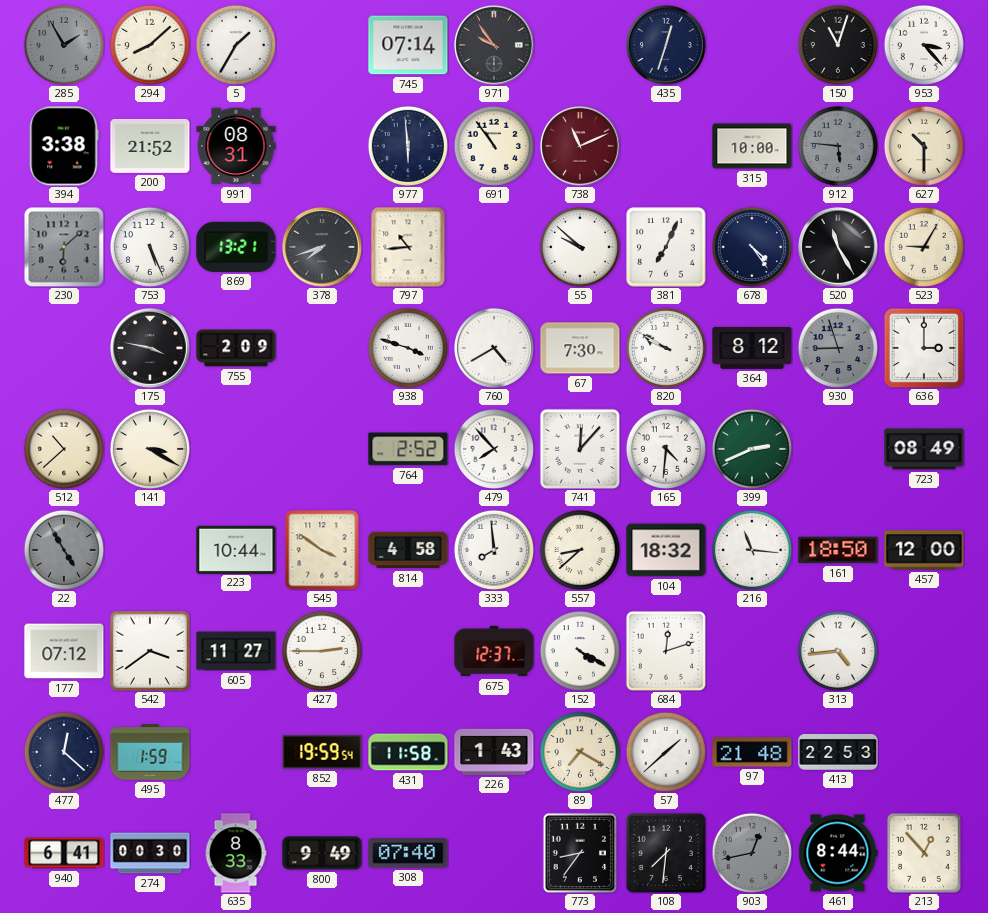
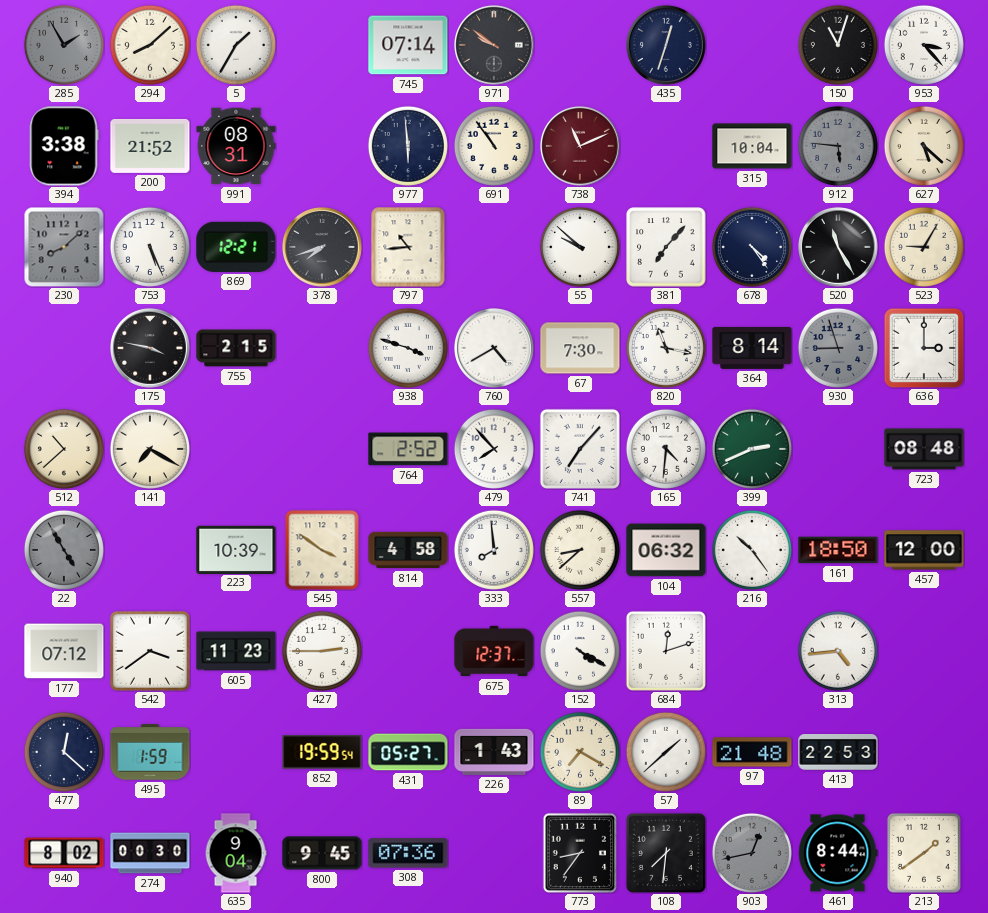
971: 9:54 -> 9:51
315: 10:00 -> 10:04
627: 10:30 -> 5:22
230: 6:08 -> 8:08
869: 13:21 -> 12:21
381: 7:04 -> 7:07
755: 2:09 -> 2:15
820: 9:50 -> 11:17
364: 8:12 -> 8:14
141: 3:20 -> 7:20
741: 12:07 -> 7:07
723: 08:49 -> 08:48
223: 10:44 -> 10:39
104: 18:32 -> 06:32
216: 11:16 -> 10:24
605: 11:27 -> 11:23
431: 11:58 -> 05:27
940: 6:41 -> 8:02
635: 8:33 -> 9:04
800: 9:49 -> 9:45
308: 07:40 -> 07:36
213: 12:53 -> 1:39
